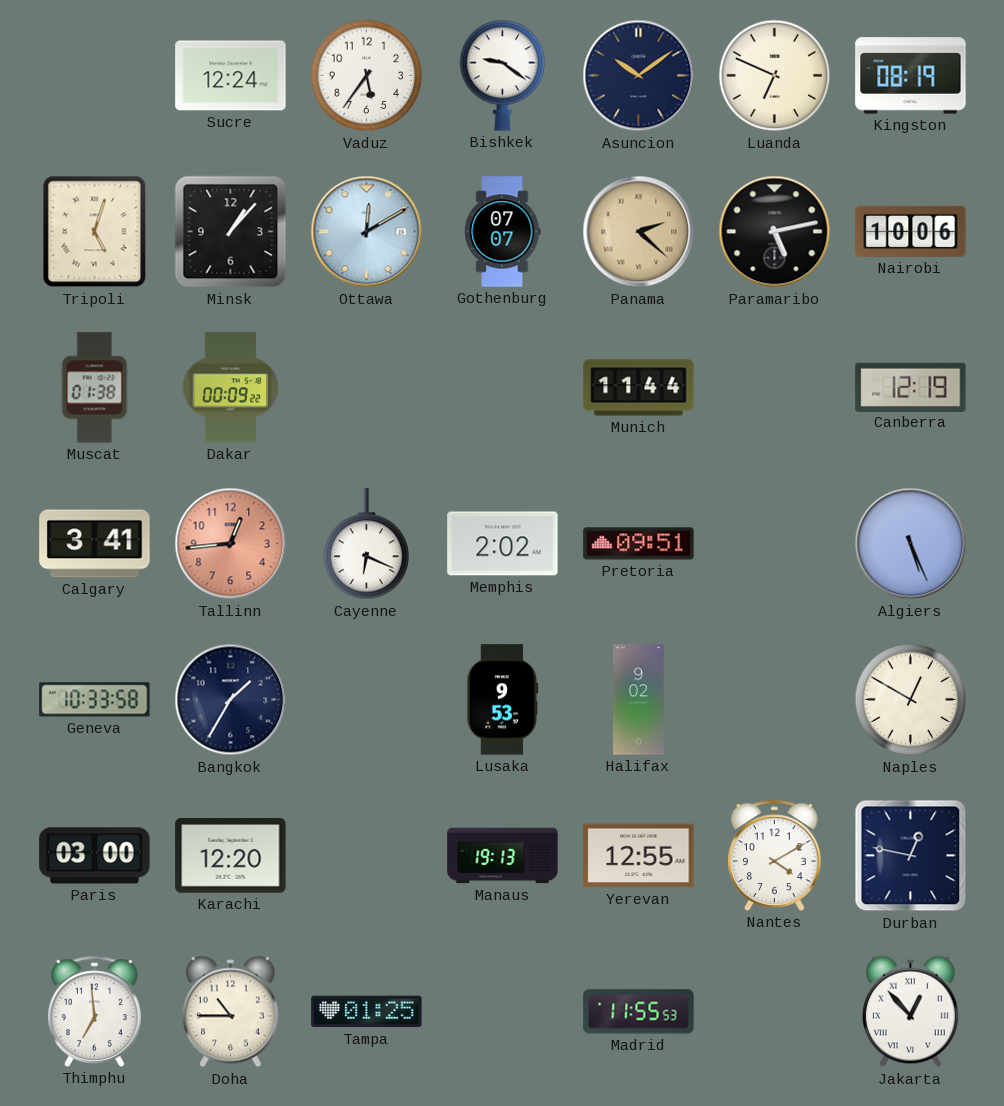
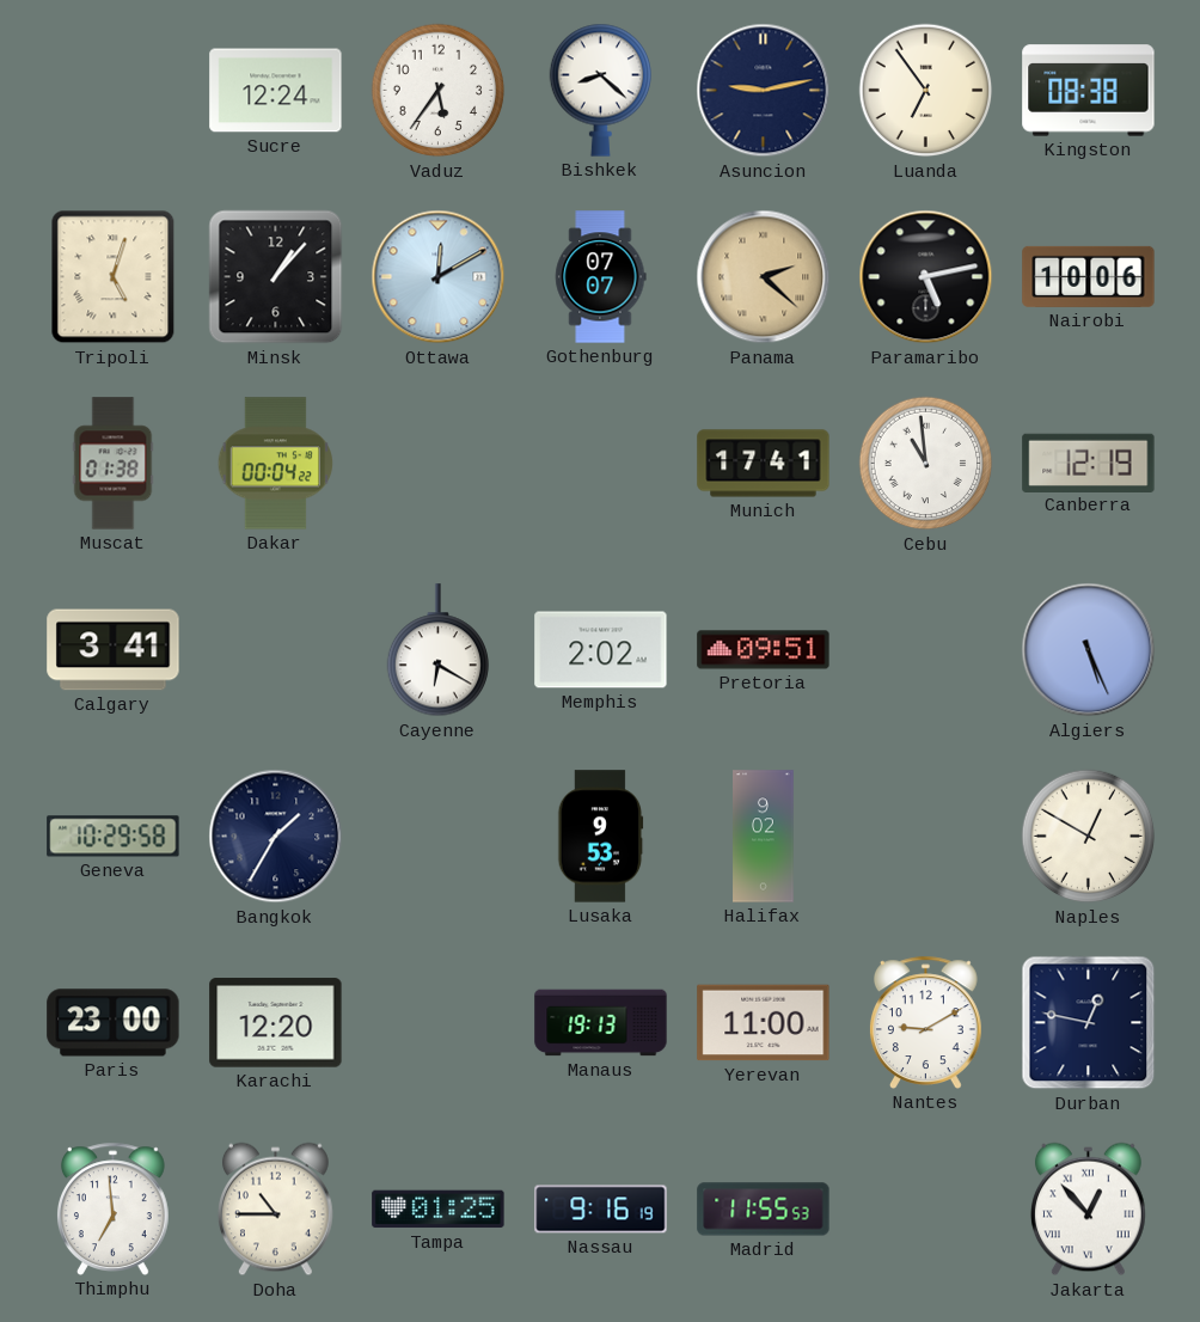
Bishkek: 9:21 -> 8:22
Asuncion: 10:09 -> 9:13
Luanda: 6:49 -> 6:54
Kingston: 08:19 -> 08:38
Dakar: 00:09 -> 00:04
Munich: 11:44 -> 17:41
Cebu: none -> 10:59
Tallinn: 12:44 -> none
Cayenne: 6:19 -> 6:20
Geneva: 10:33 -> 10:29
Paris: 03:00 -> 23:00
Yerevan: 12:55 -> 11:00
Nantes: 4:10 -> 9:10
Nassau: none -> 9:16
